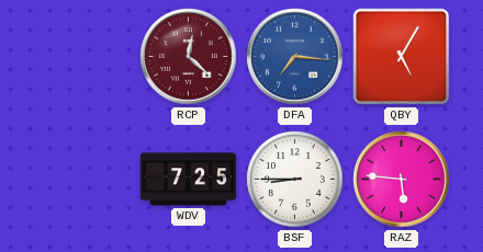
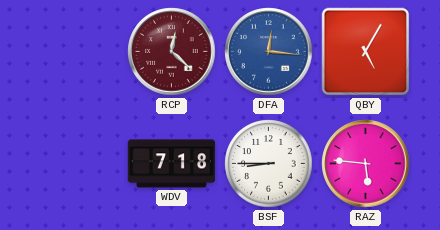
DFA: 7:16 -> 12:16
WDV: 7:25 -> 7:18
